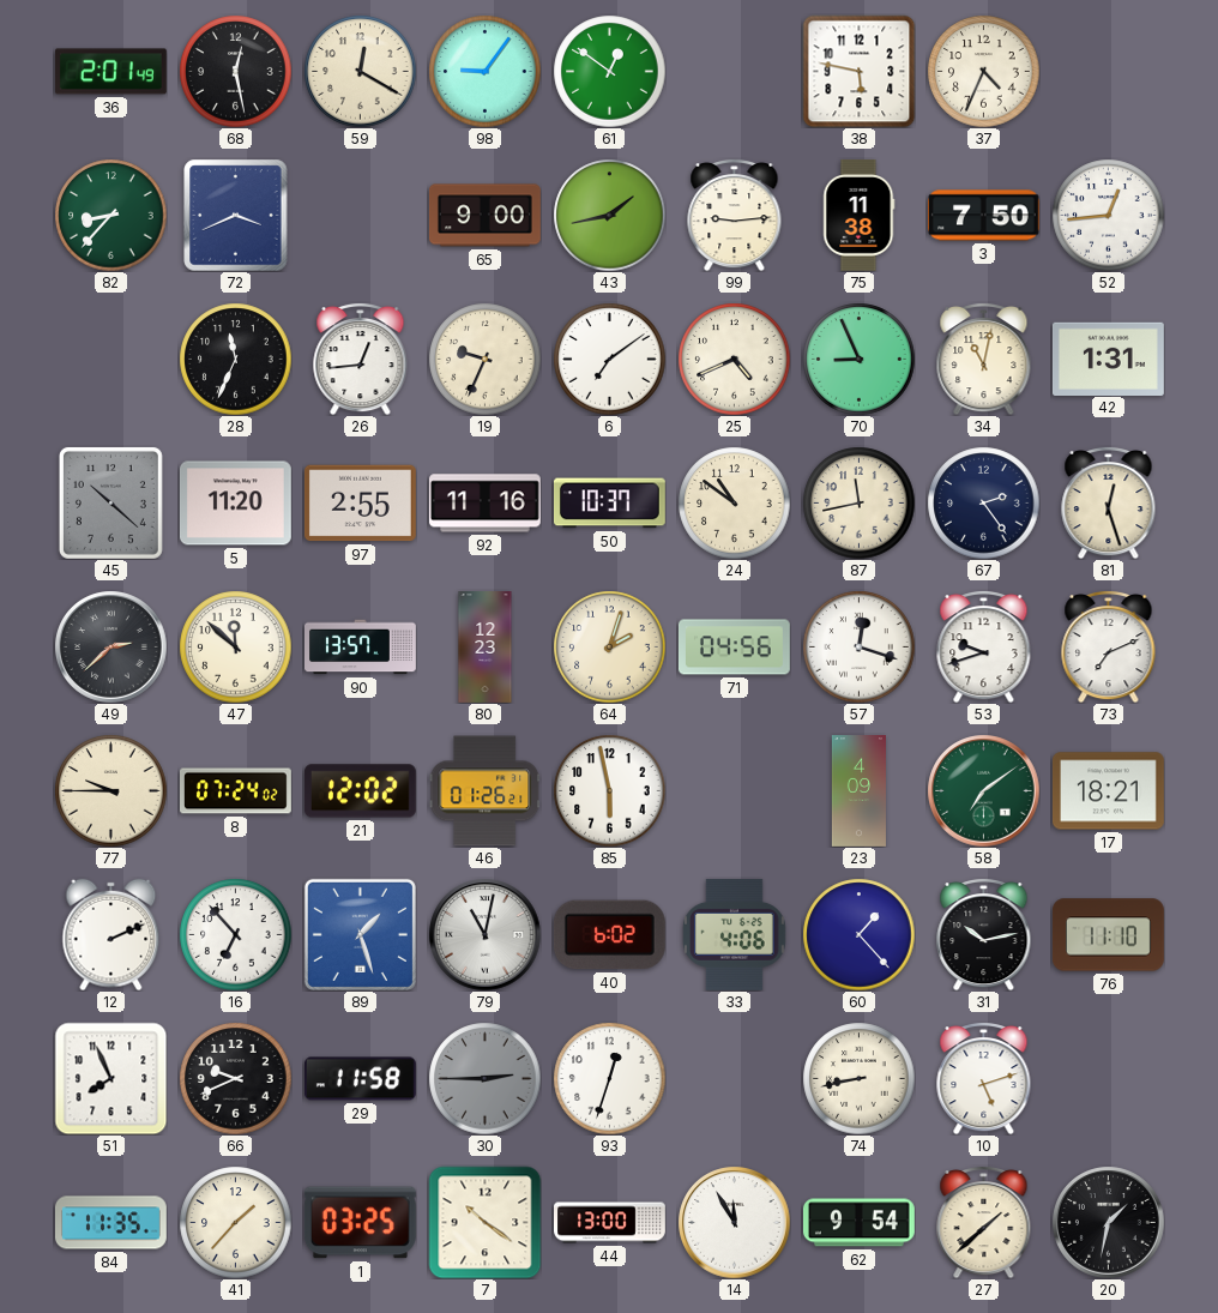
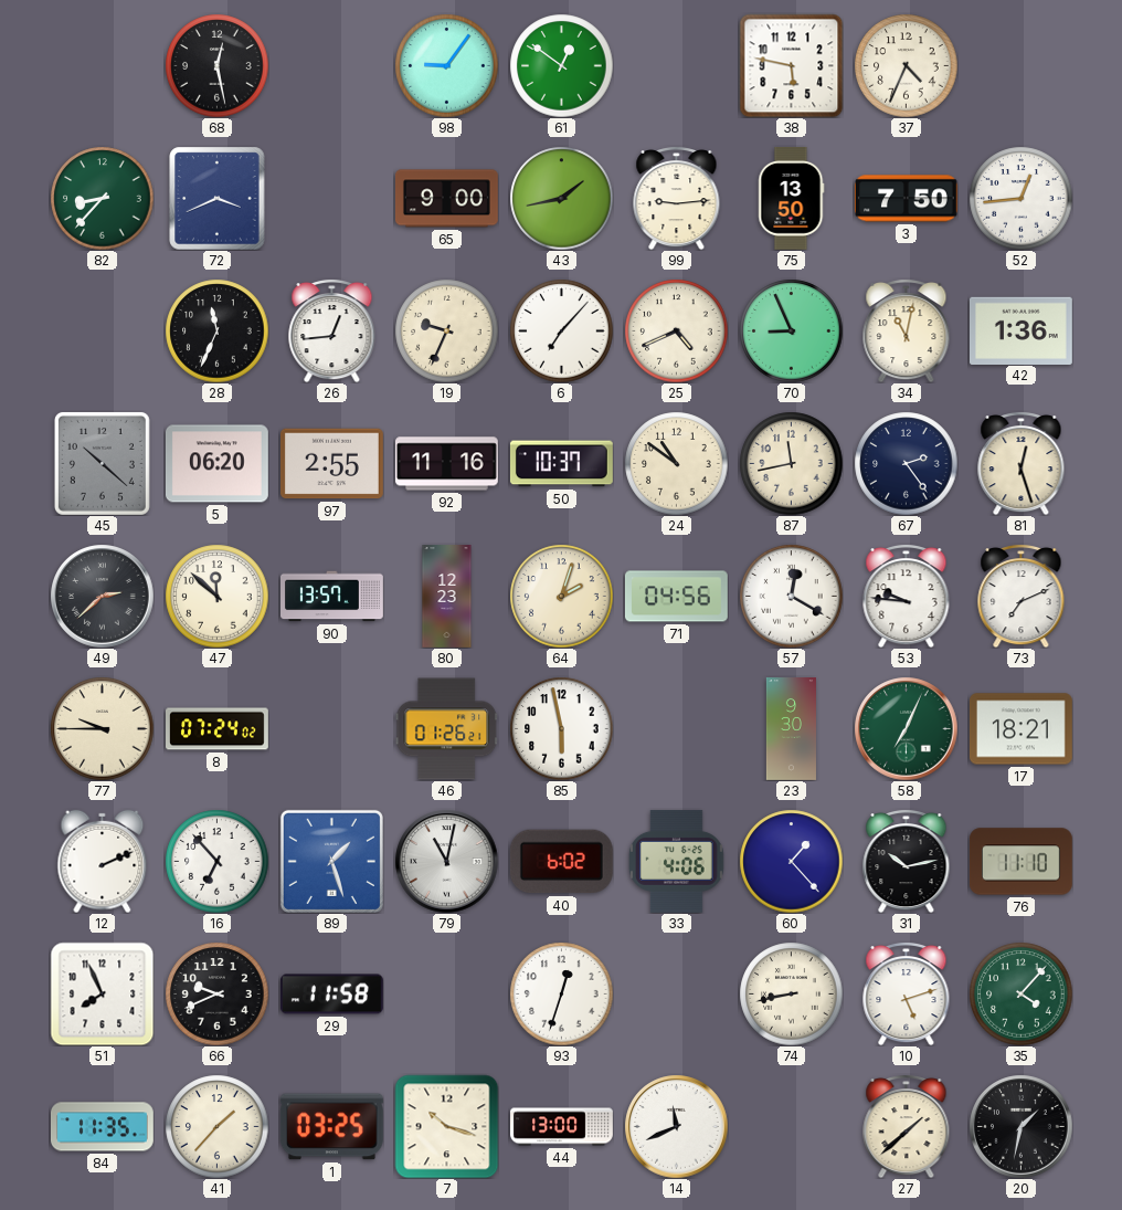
36: 2:01 -> none
59: 12:20 -> none
75: 11:38 -> 13:50
6: 7:09 -> 7:07
42: 1:31 -> 1:36
5: 11:20 -> 06:20
57: 12:18 -> 12:20
53: 9:42 -> 9:46
21: 12:02 -> none
23: 4:09 -> 9:30
58: 7:09 -> 7:04
30: 2:45 -> none
35: none -> 4:07
7: 10:21 -> 10:18
14: 11:55 -> 11:41
62: 9:54 -> none
